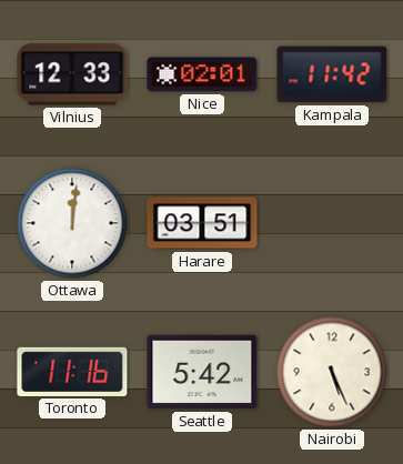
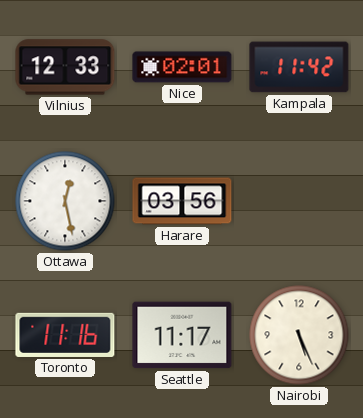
Ottawa: 12:01 -> 12:28
Harare: 03:51 -> 03:56
Seattle: 5:42 -> 11:17
